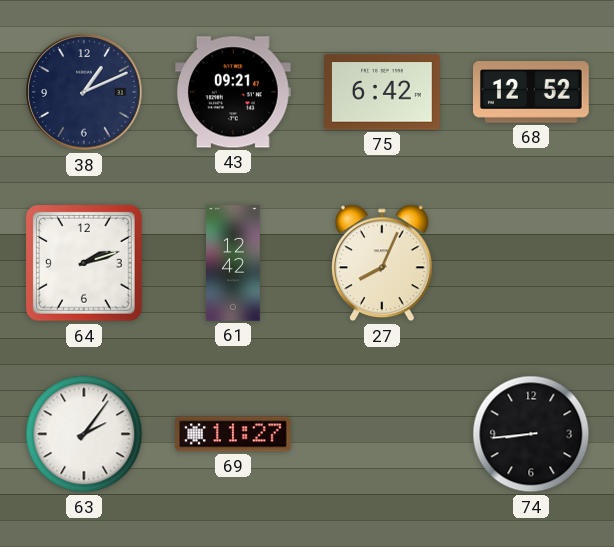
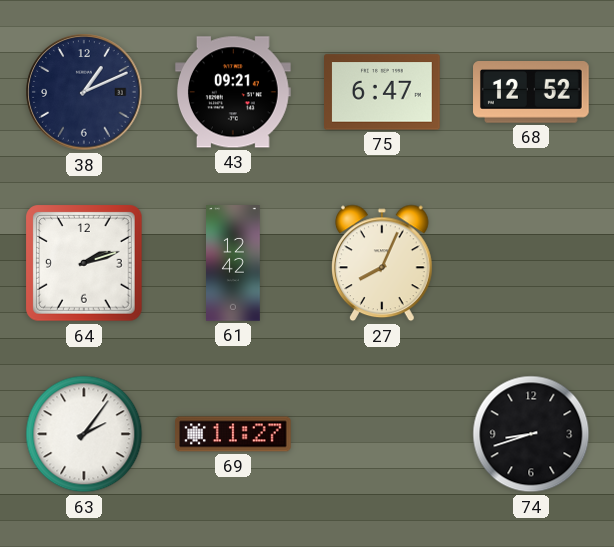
75: 6:42 -> 6:47
74: 8:44 -> 8:42
